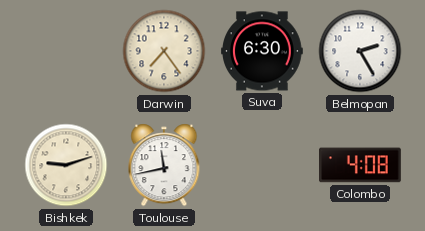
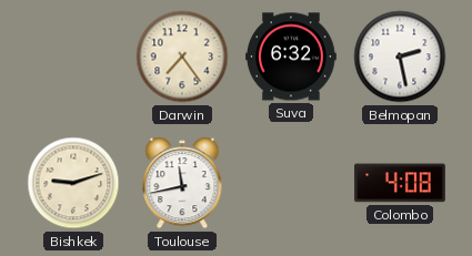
Suva: 6:30 -> 6:32
Belmopan: 2:25 -> 2:28
